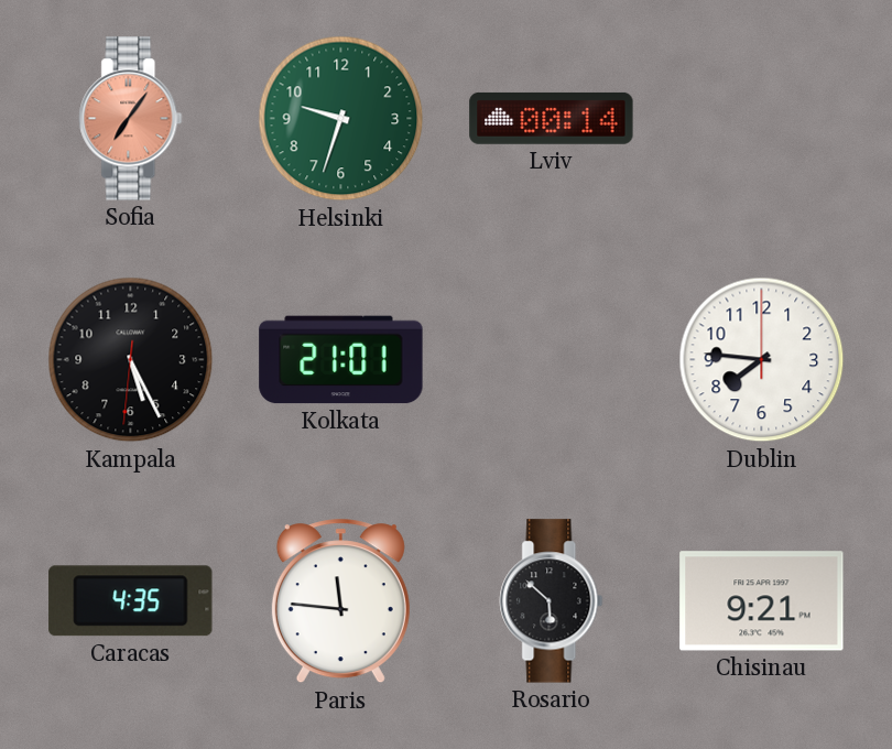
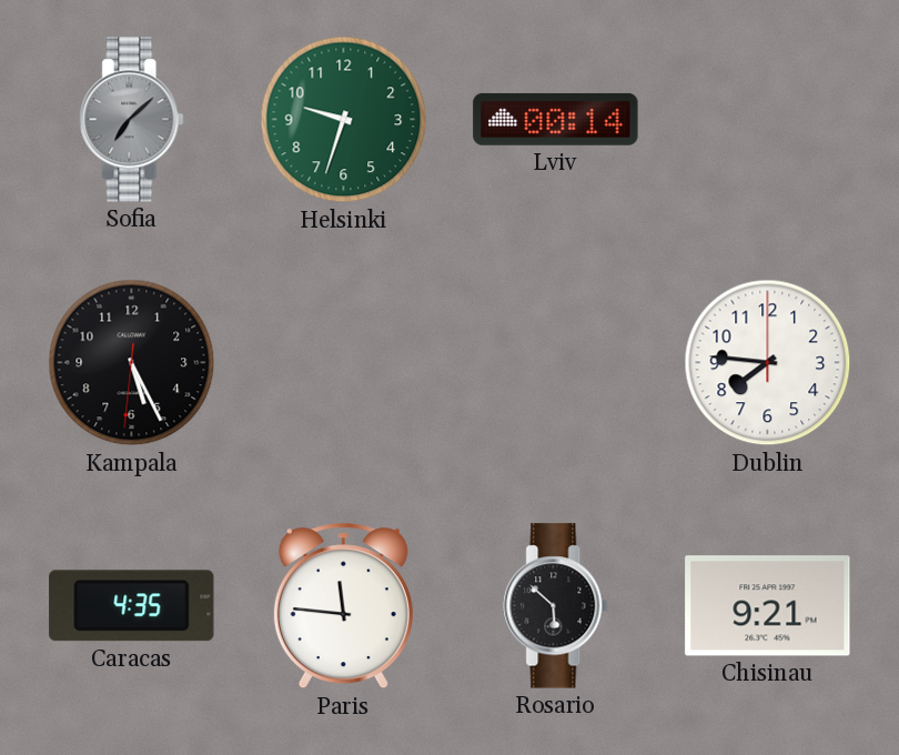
Sofia: 7:06 -> 7:08
Sofia dial: salmon -> grey
Kolkata: 21:01 -> none
